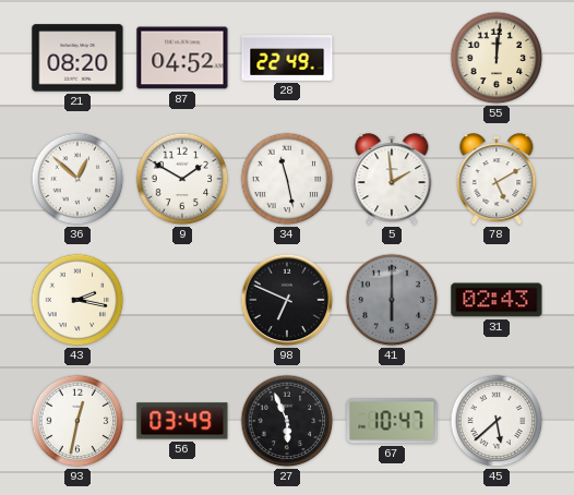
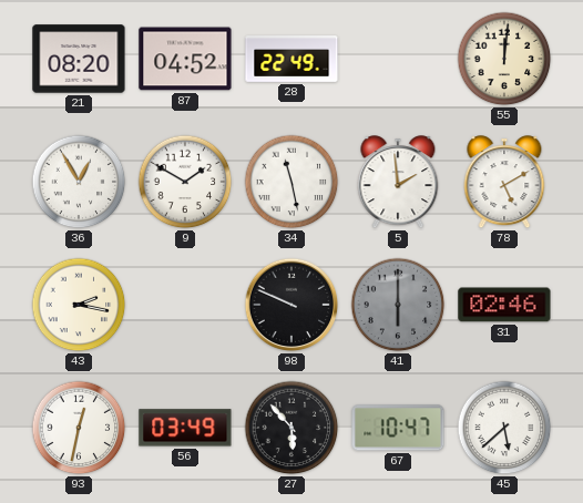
36: 12:52 -> 12:55
98: 6:49 -> 9:49
31: 02:43 -> 02:46
27: 5:56 -> 5:53
